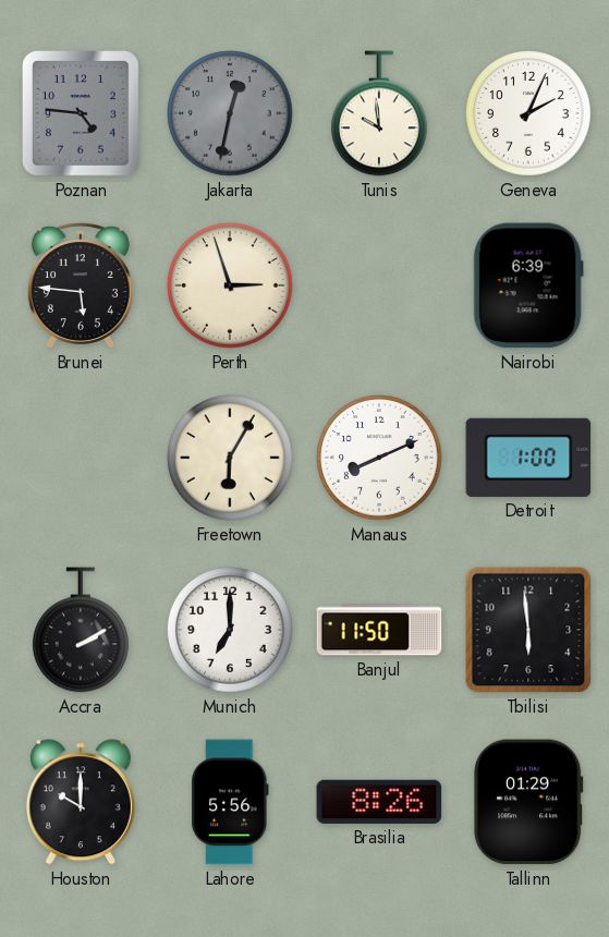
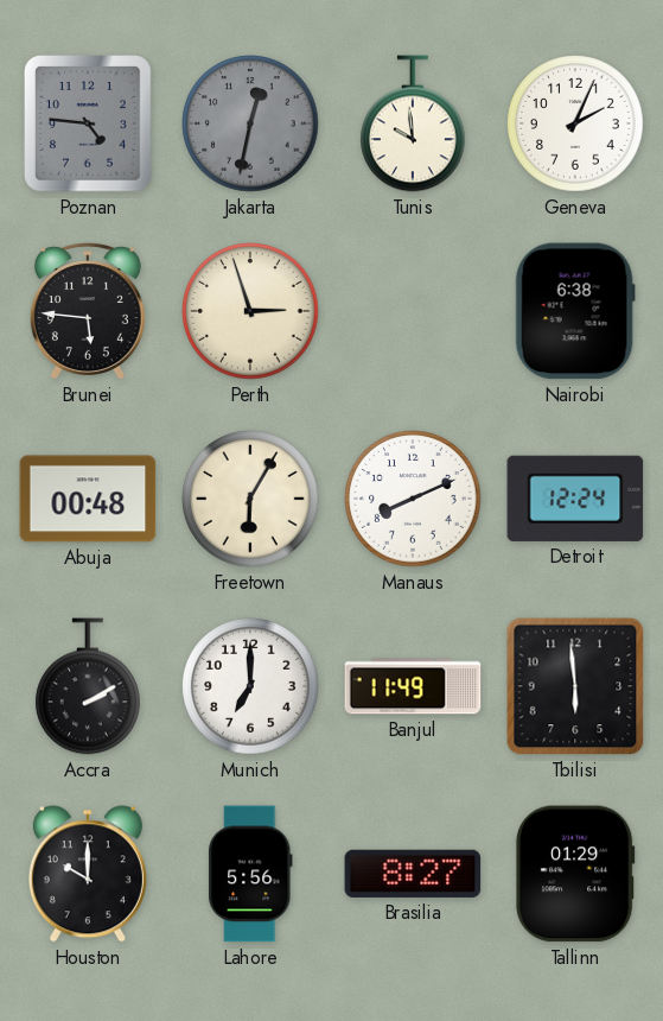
Nairobi: 6:39 -> 6:38
Abuja: none -> 00:48
Detroit: 1:00 -> 12:24
Banjul: 11:50 -> 11:49
Brasilia: 8:26 -> 8:27
